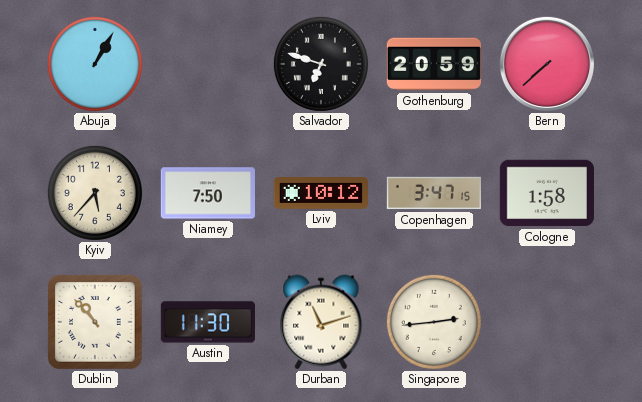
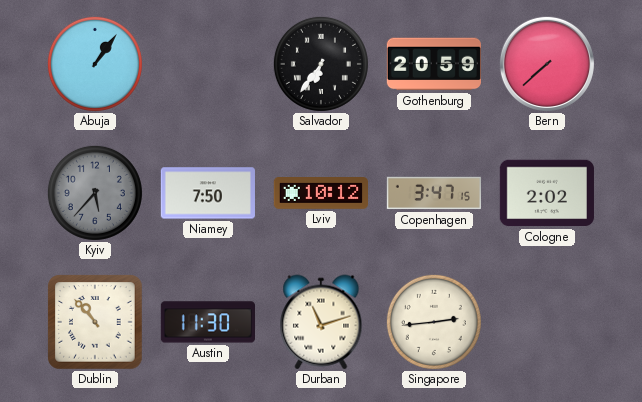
Abuja: 1:05 -> 1:06
Salvador: 6:48 -> 6:36
Kyiv dial: cream -> grey
Cologne: 1:58 -> 2:02
